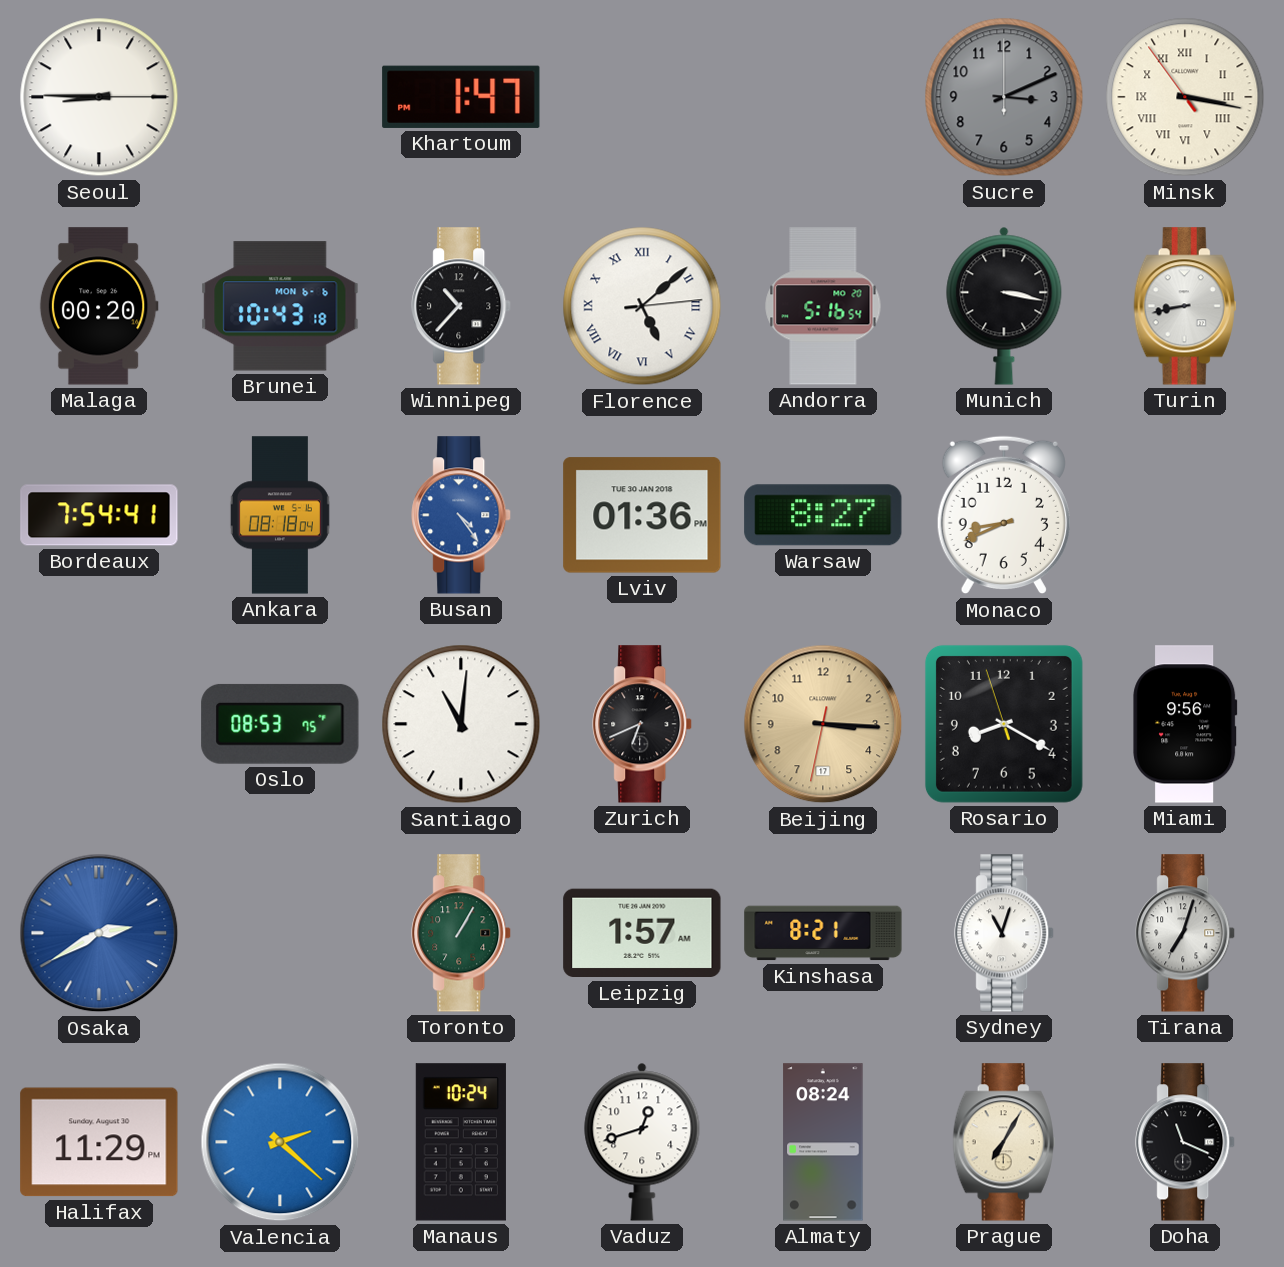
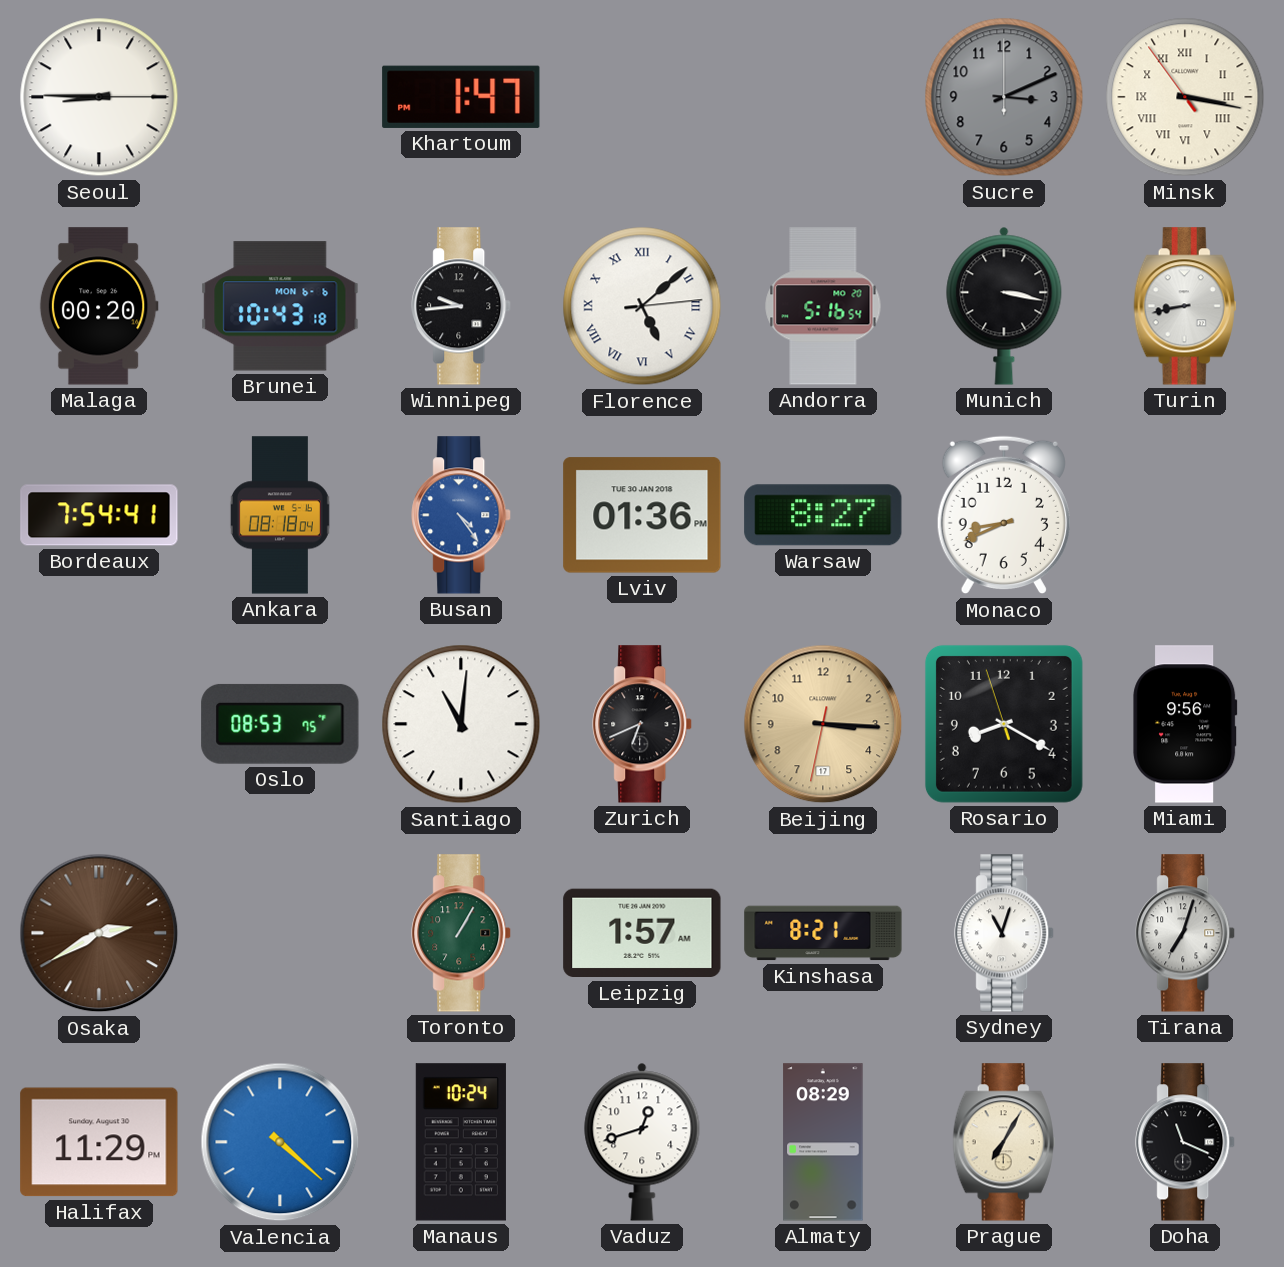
Winnipeg: 10:37 -> 9:44
Osaka dial: blue -> brown
Valencia: 2:22 -> 4:22
Almaty: 08:24 -> 08:29
